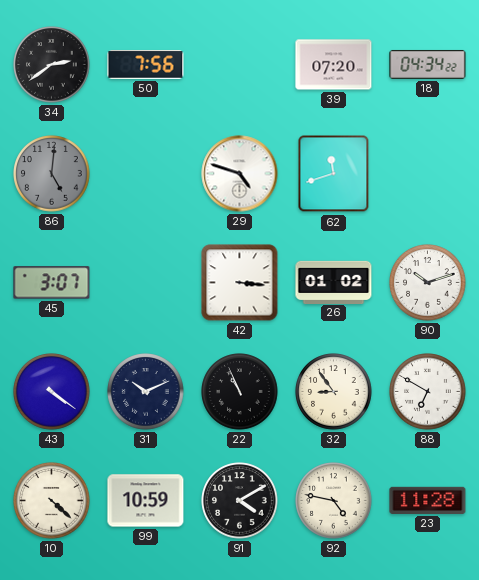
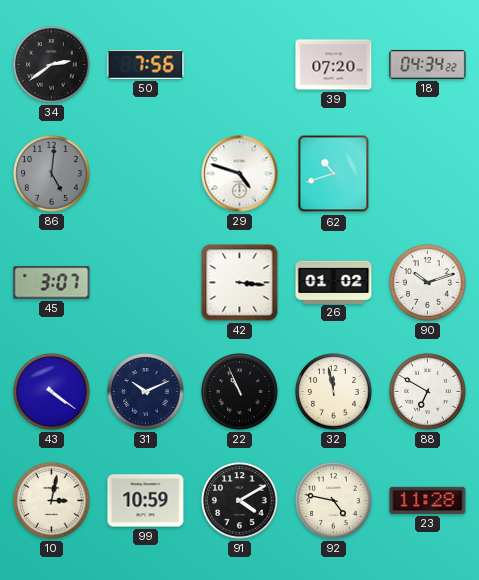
62: 11:42 -> 10:42
32: 8:54 -> 11:58
10: 4:22 -> 3:02
